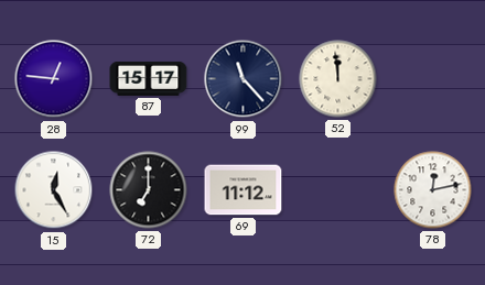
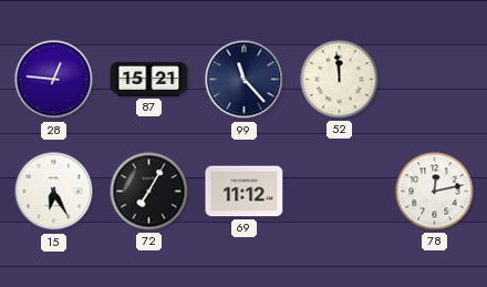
87: 15:17 -> 15:21
15: 12:25 -> 6:25
72: 7:00 -> 7:05
